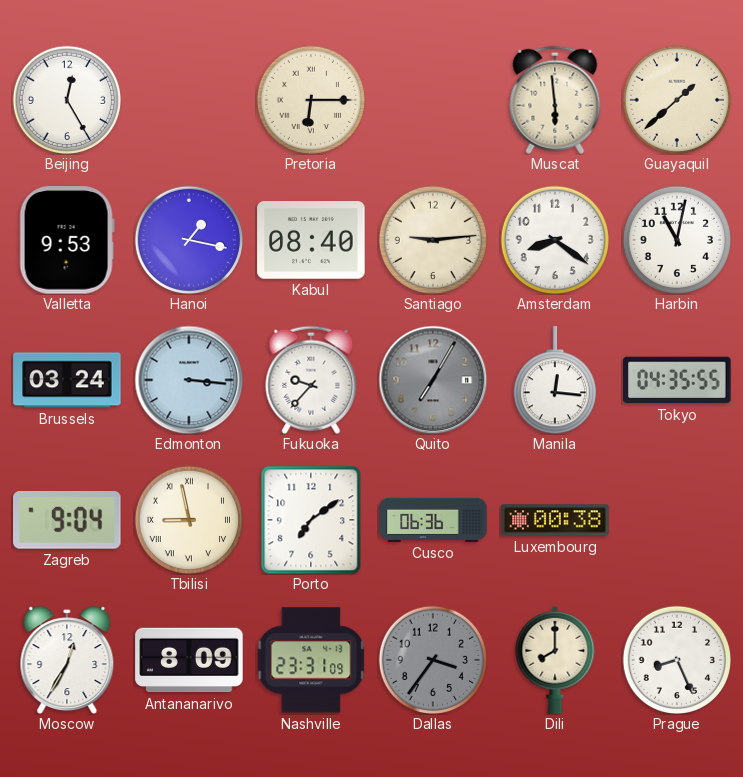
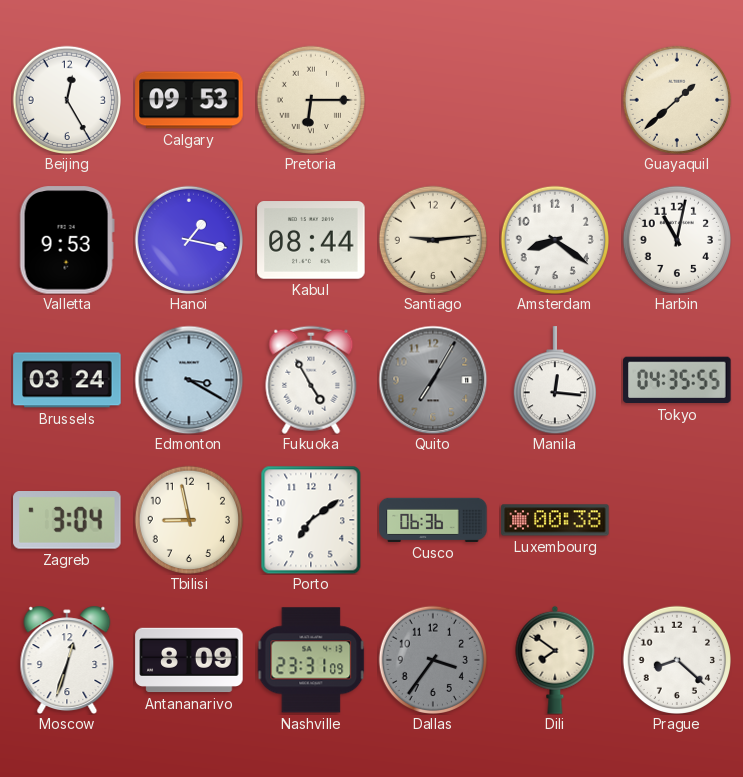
Calgary: none -> 09:53
Muscat: 5:59 -> none
Kabul: 08:40 -> 08:44
Edmonton: 3:16 -> 3:20
Fukuoka: 9:37 -> 4:55
Zagreb: 9:04 -> 3:04
Tbilisi numerals: Roman -> Arabic
Moscow: 12:35 -> 12:33
Dili: 8:00 -> 7:51
Prague: 8:26 -> 8:22
